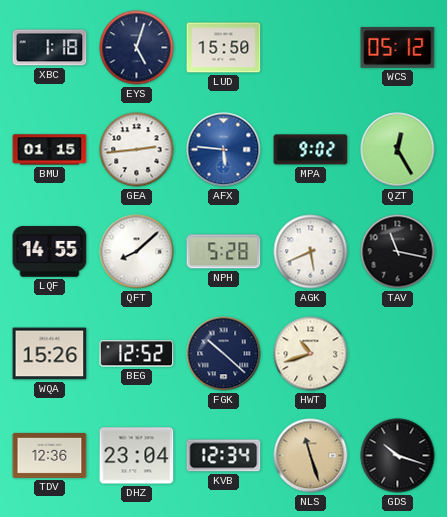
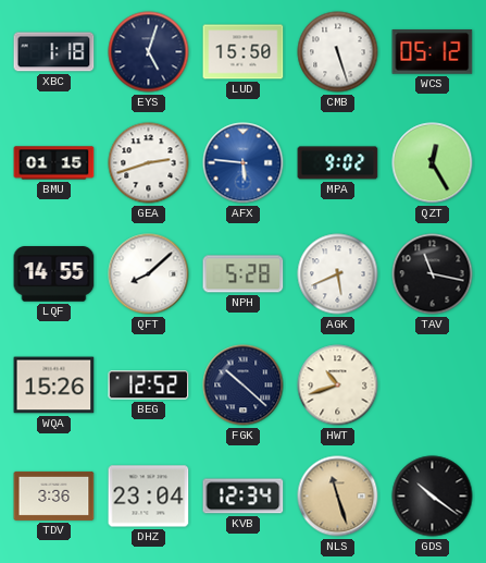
CMB: none -> 5:27
GEA: 2:44 -> 2:42
TDV: 12:36 -> 3:36
GDS: 10:18 -> 10:21
